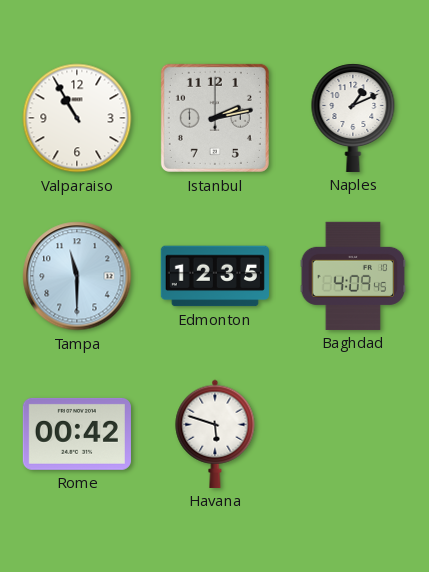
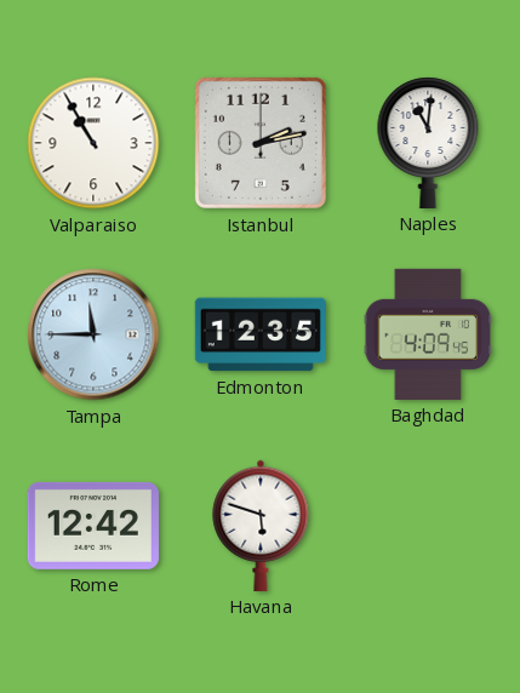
Naples: 1:11 -> 11:01
Tampa: 11:30 -> 11:45
Rome: 00:42 -> 12:42
